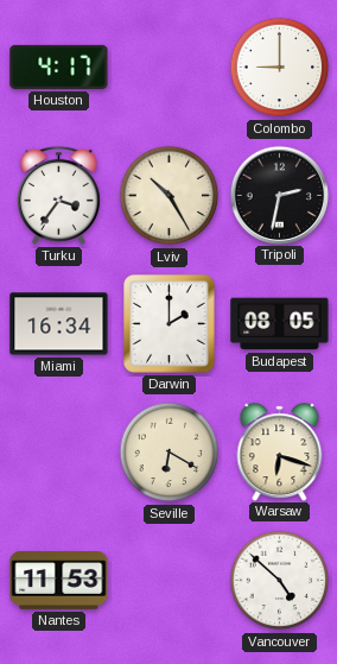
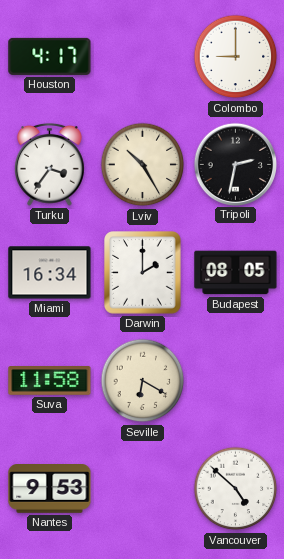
Suva: none -> 11:58
Warsaw: 6:18 -> none
Nantes: 11:53 -> 9:53
